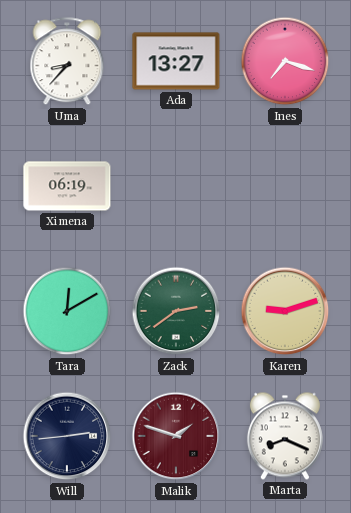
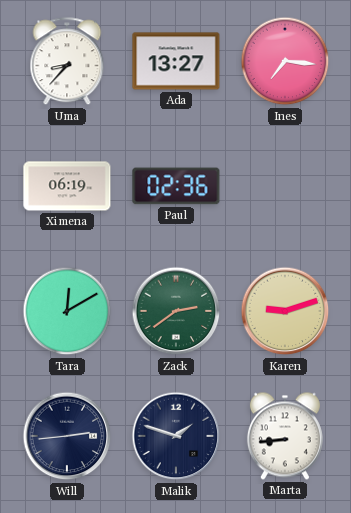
Ines: 7:18 -> 7:16
Paul: none -> 02:36
Malik dial: burgundy -> navy
Marta: 8:19 -> 8:44
